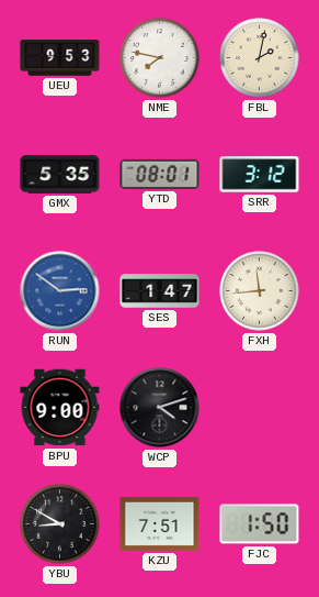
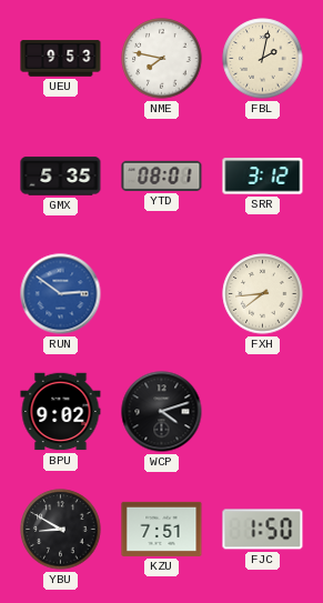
SES: 1:47 -> none
FXH: 11:44 -> 7:44
BPU: 9:00 -> 9:02
